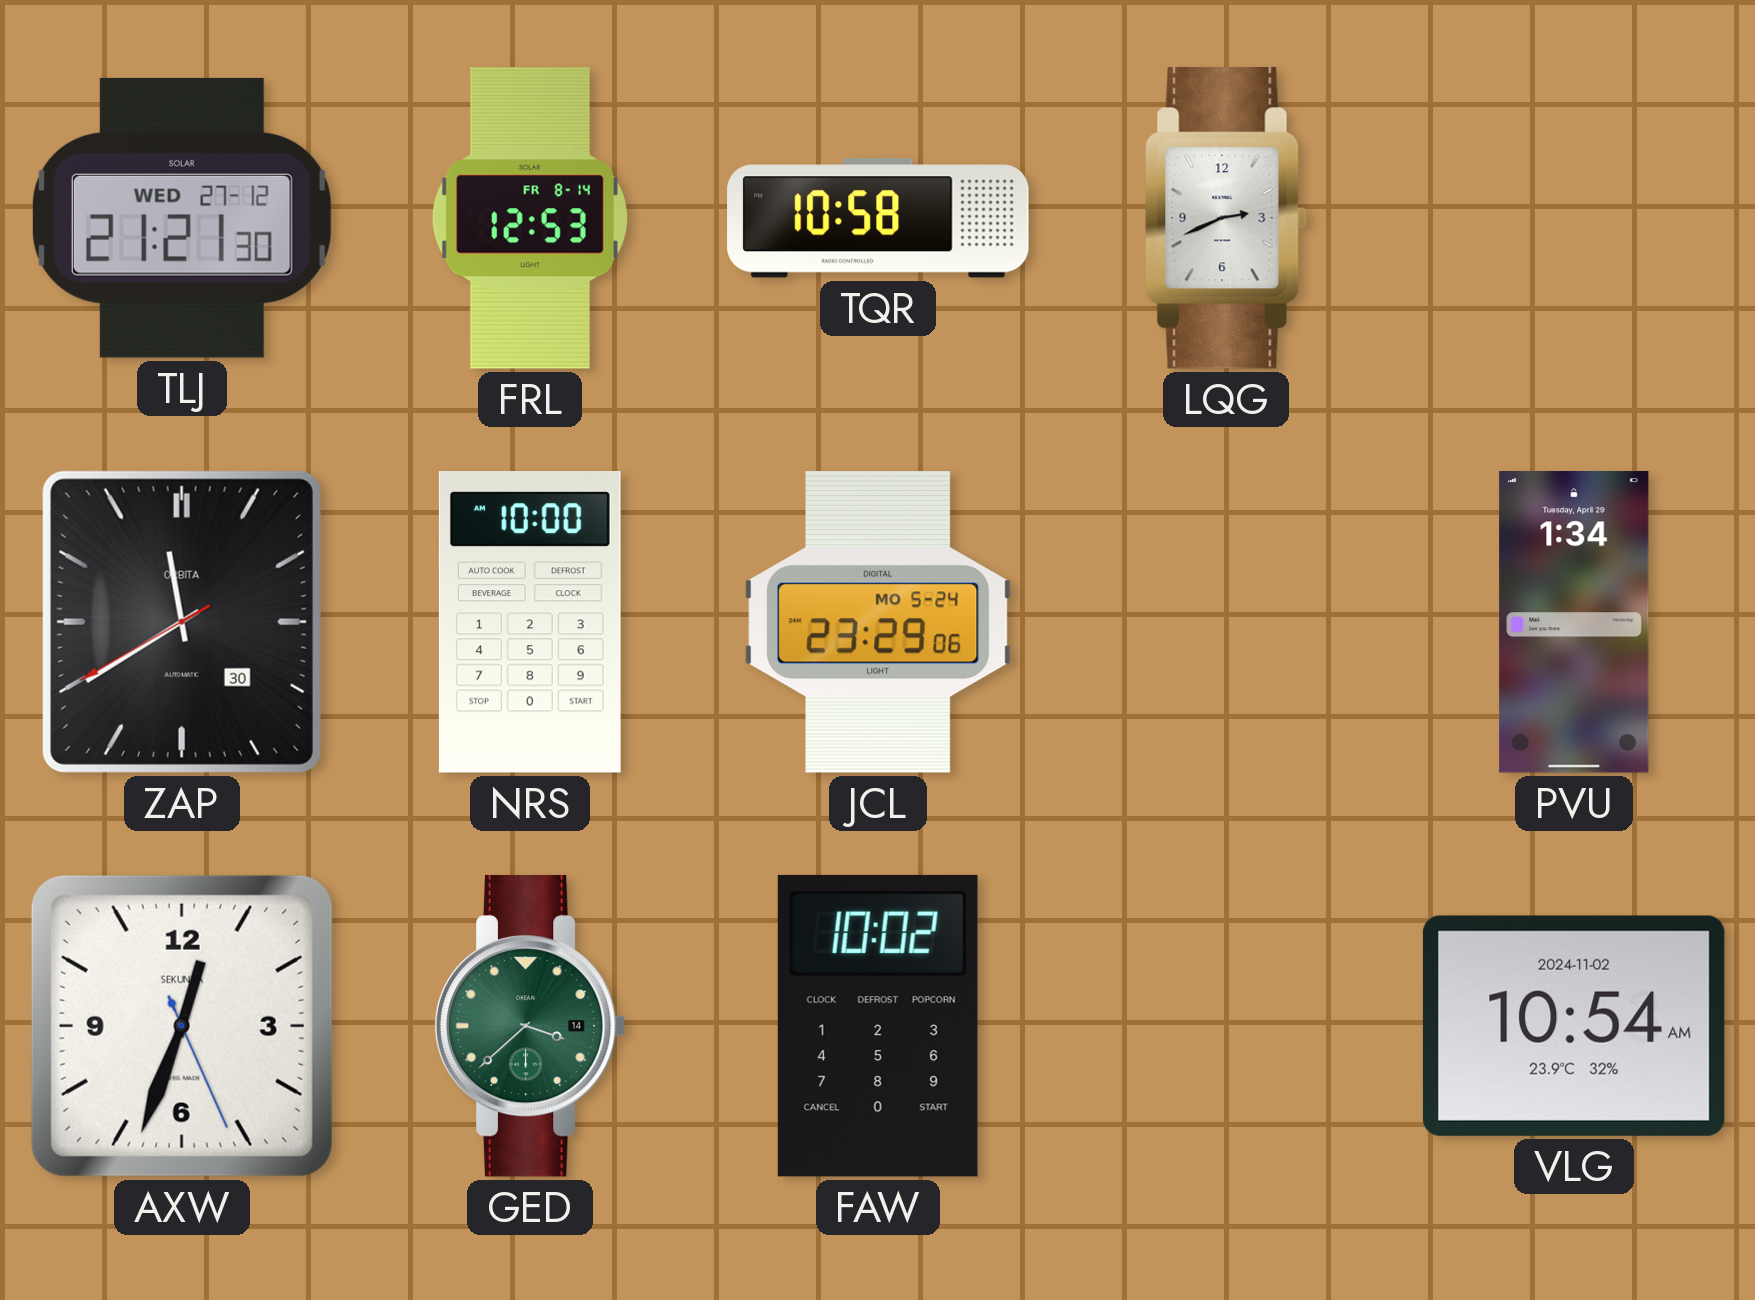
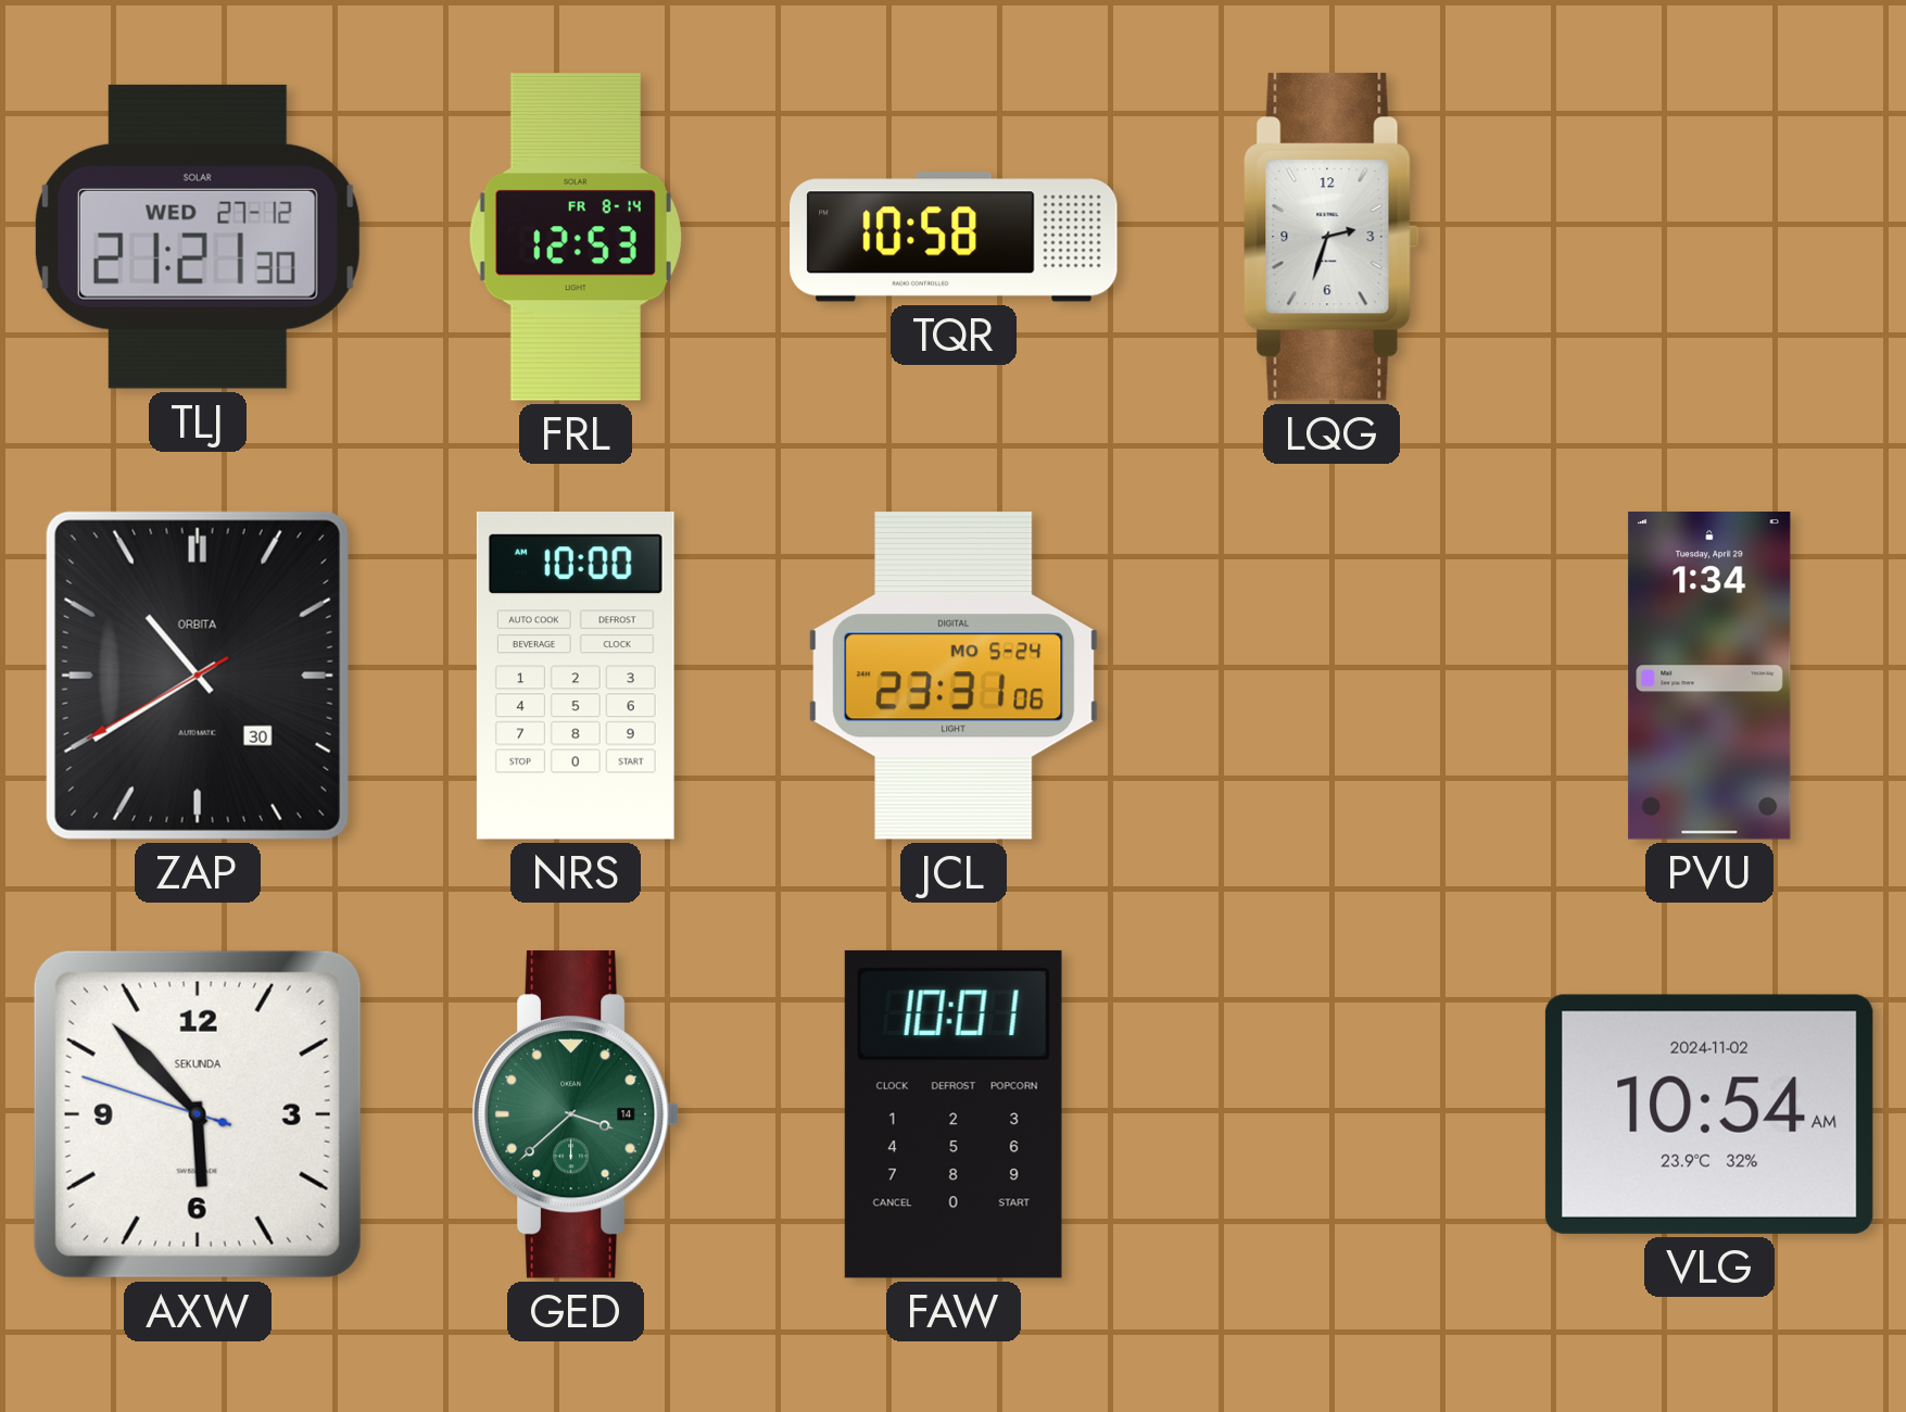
LQG: 2:41 -> 2:33
ZAP: 11:39 -> 10:39
JCL: 23:29 -> 23:31
AXW: 12:33 -> 5:52
FAW: 10:02 -> 10:01
